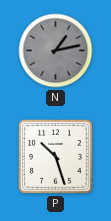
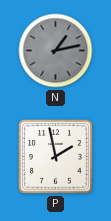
P: 10:27 -> 1:58
